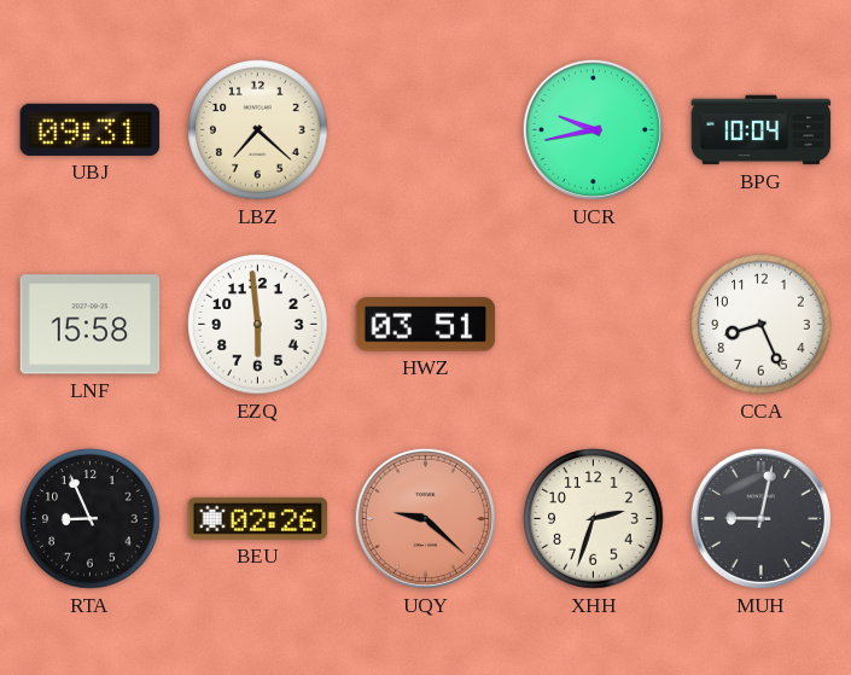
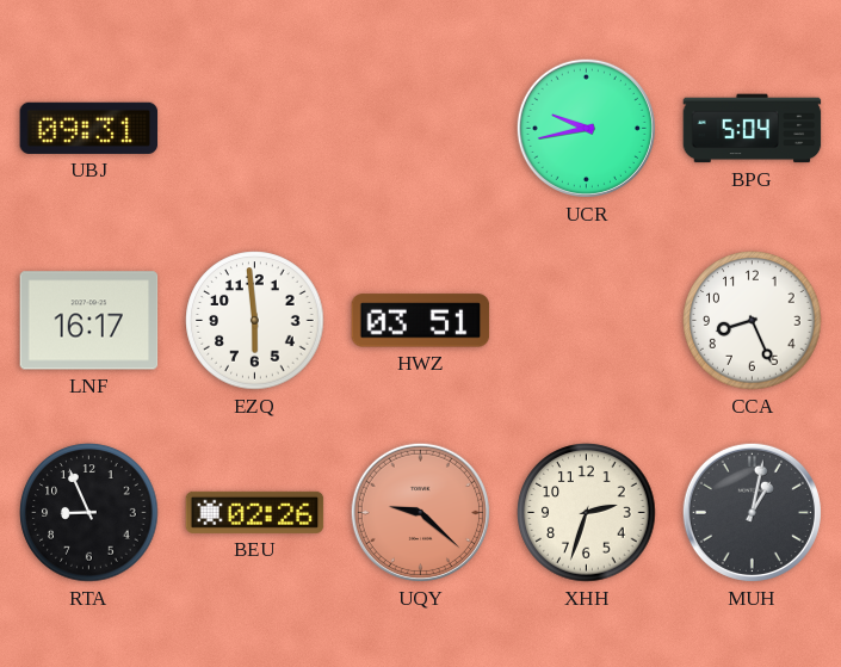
LBZ: 7:22 -> none
BPG: 10:04 -> 5:04
LNF: 15:58 -> 16:17
MUH: 9:02 -> 1:02
